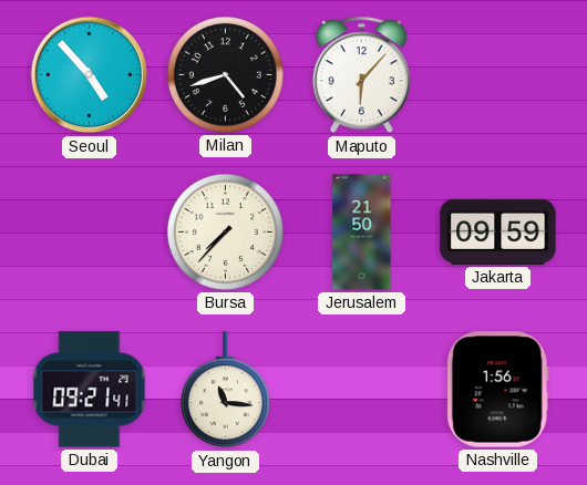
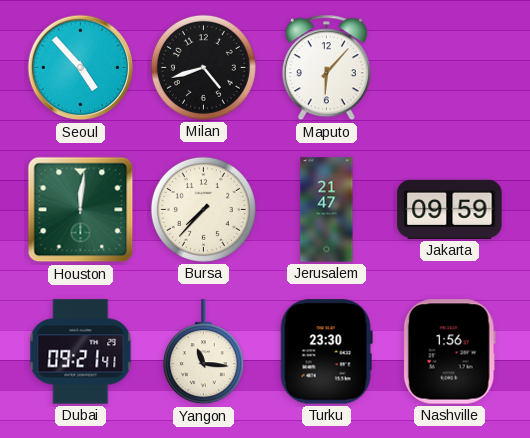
Houston: none -> 12:01
Jerusalem: 21:50 -> 21:47
Turku: none -> 23:30
